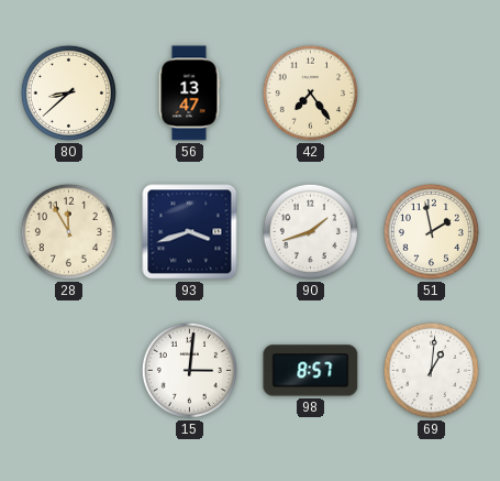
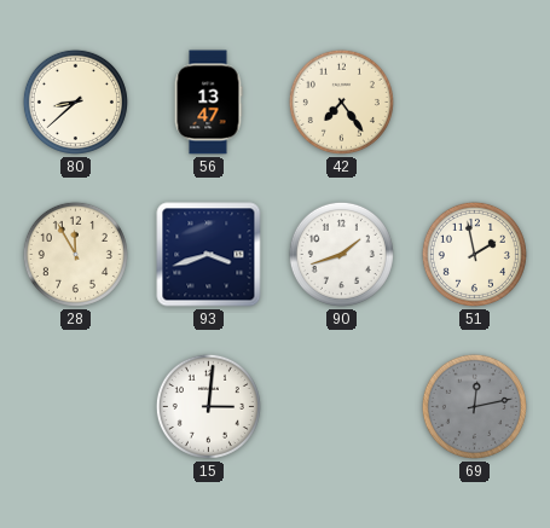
98: 8:57 -> none
69: 1:01 -> 12:13
69 dial: white -> grey
